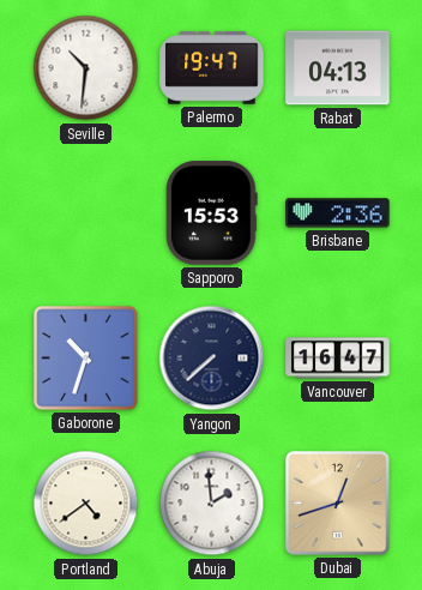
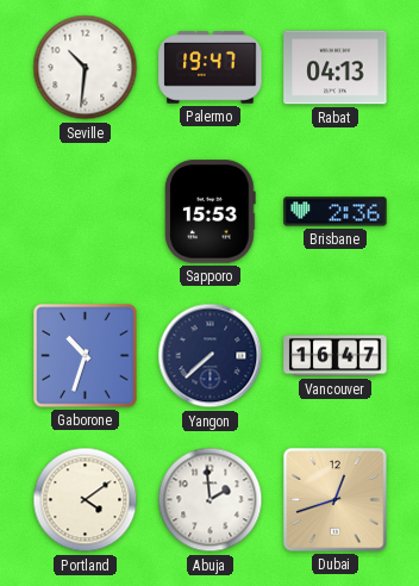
Portland: 4:39 -> 4:09
